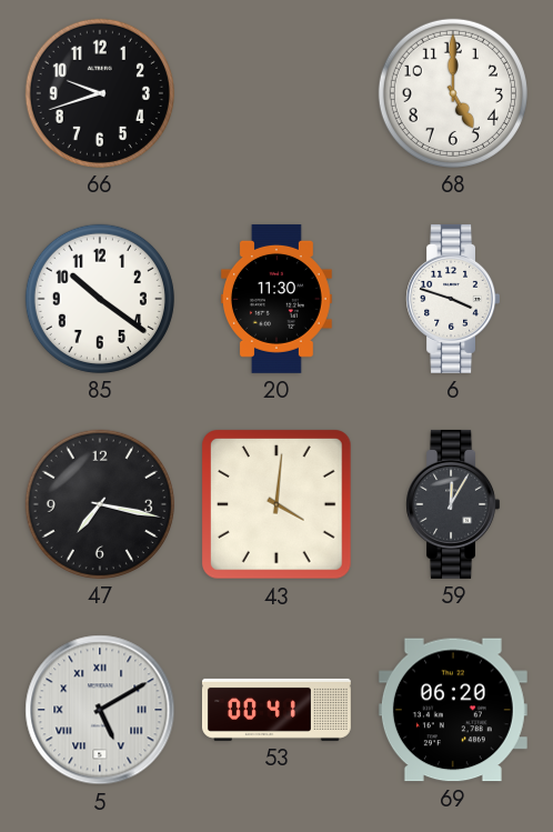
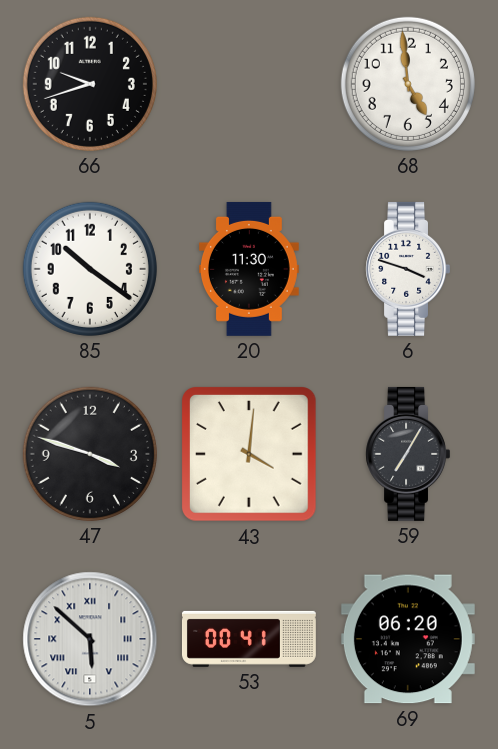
68: 5:00 -> 4:59
47: 7:17 -> 3:48
59: 12:05 -> 7:05
5: 5:10 -> 5:52
